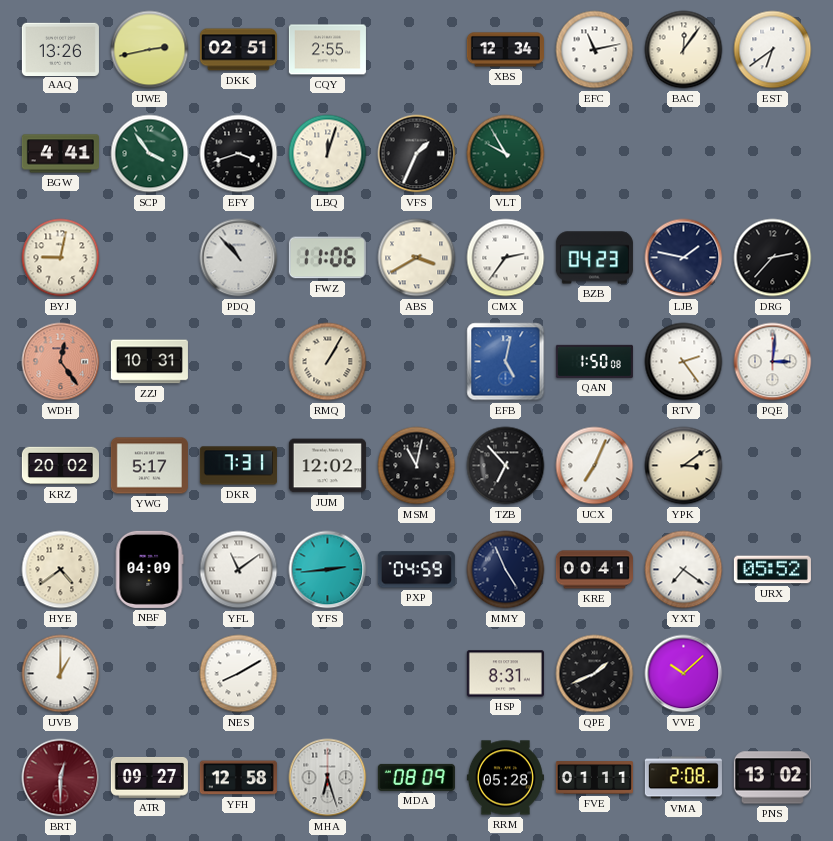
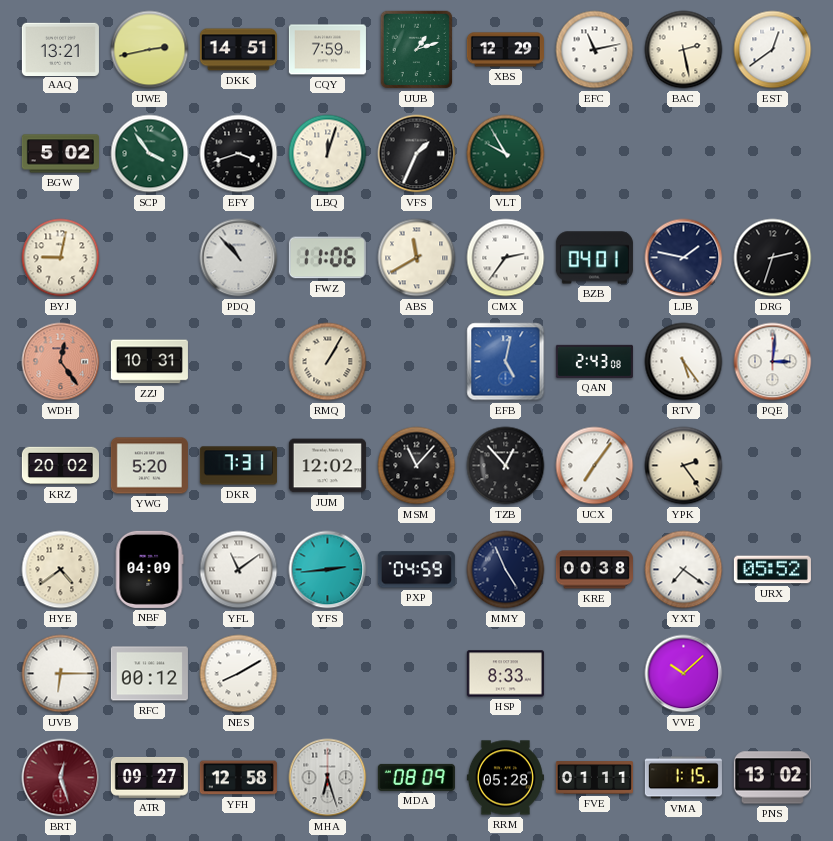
AAQ: 13:26 -> 13:21
DKK: 02:51 -> 14:51
CQY: 2:55 -> 7:59
UUB: none -> 1:12
XBS: 12:34 -> 12:29
BAC: 12:06 -> 2:28
EST: 6:39 -> 12:39
BGW: 4:41 -> 5:02
ABS: 3:40 -> 11:40
BZB: 04:23 -> 04:01
DRG: 2:37 -> 2:33
QAN: 1:50 -> 2:43
RTV: 2:24 -> 5:24
YWG: 5:17 -> 5:20
MSM: 11:02 -> 11:07
TZB: 6:53 -> 12:53
UCX: 7:04 -> 7:06
YPK: 3:09 -> 2:24
KRE: 00:41 -> 00:38
UVB: 1:00 -> 6:15
RFC: none -> 00:12
HSP: 8:31 -> 8:33
QPE: 1:41 -> none
BRT: 12:30 -> 12:27
VMA: 2:08 -> 1:15
